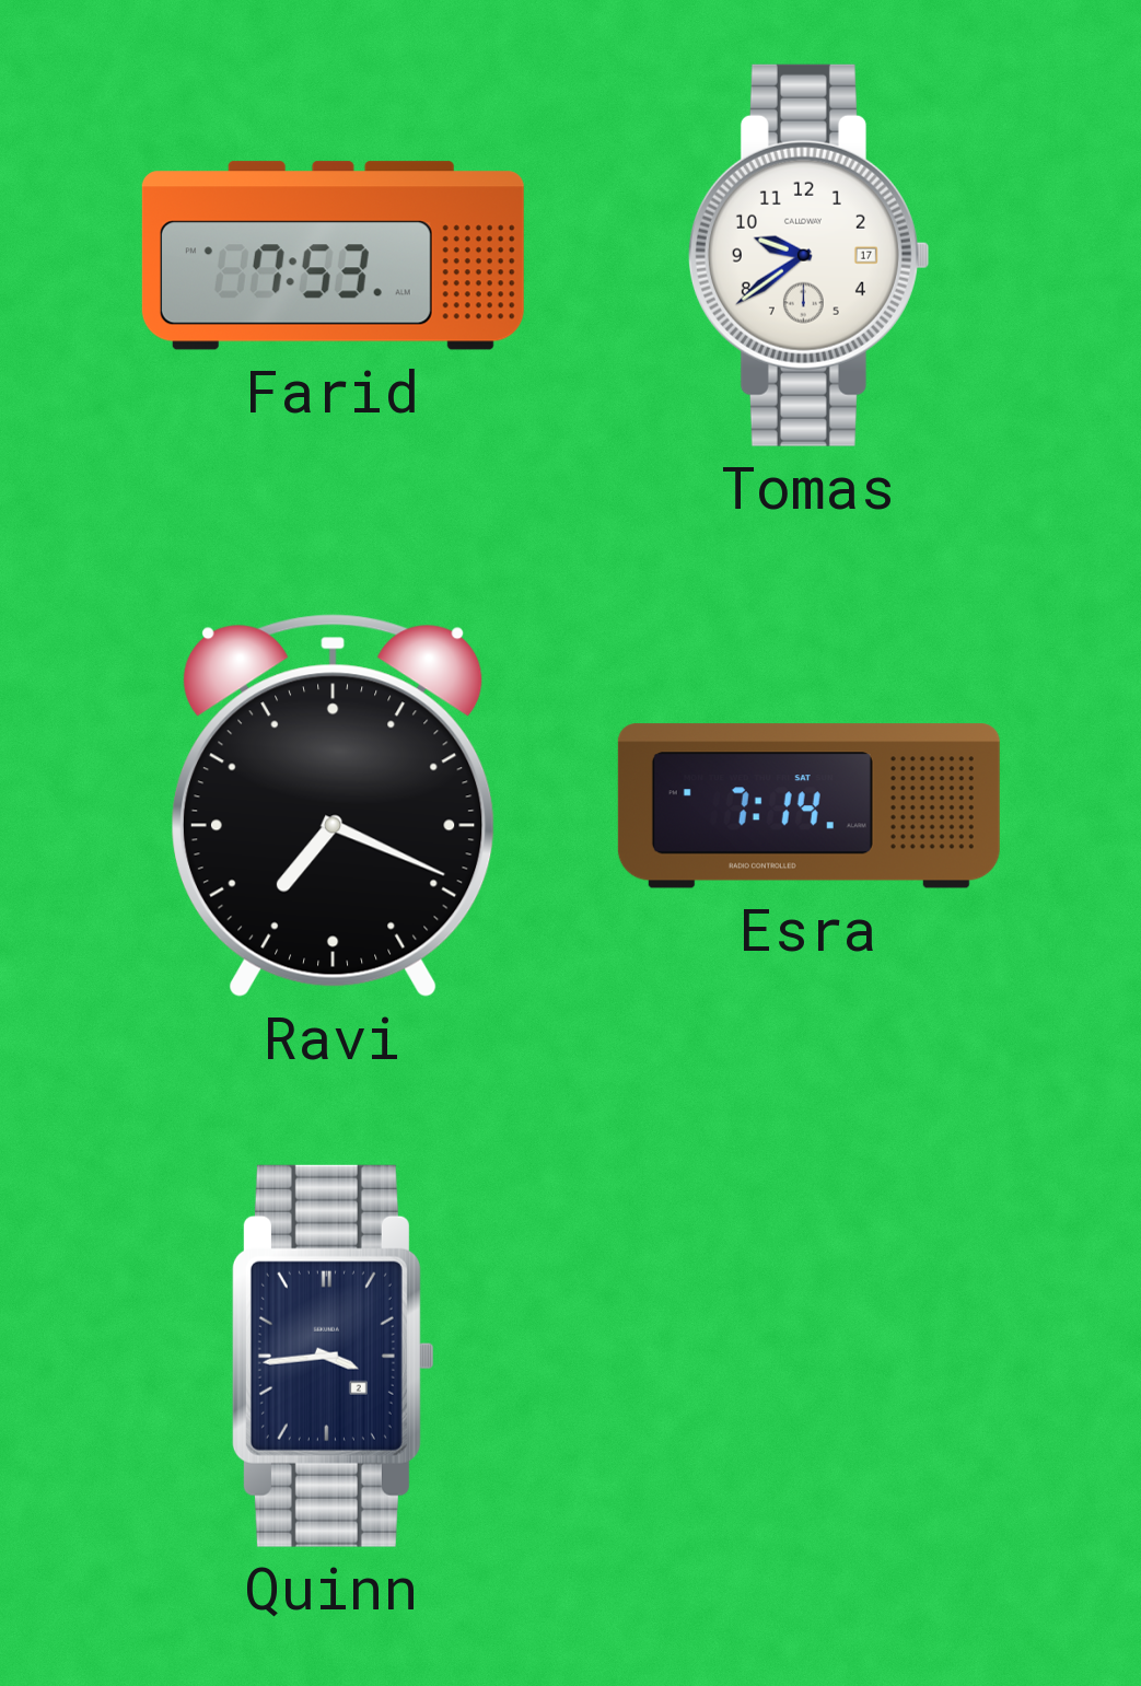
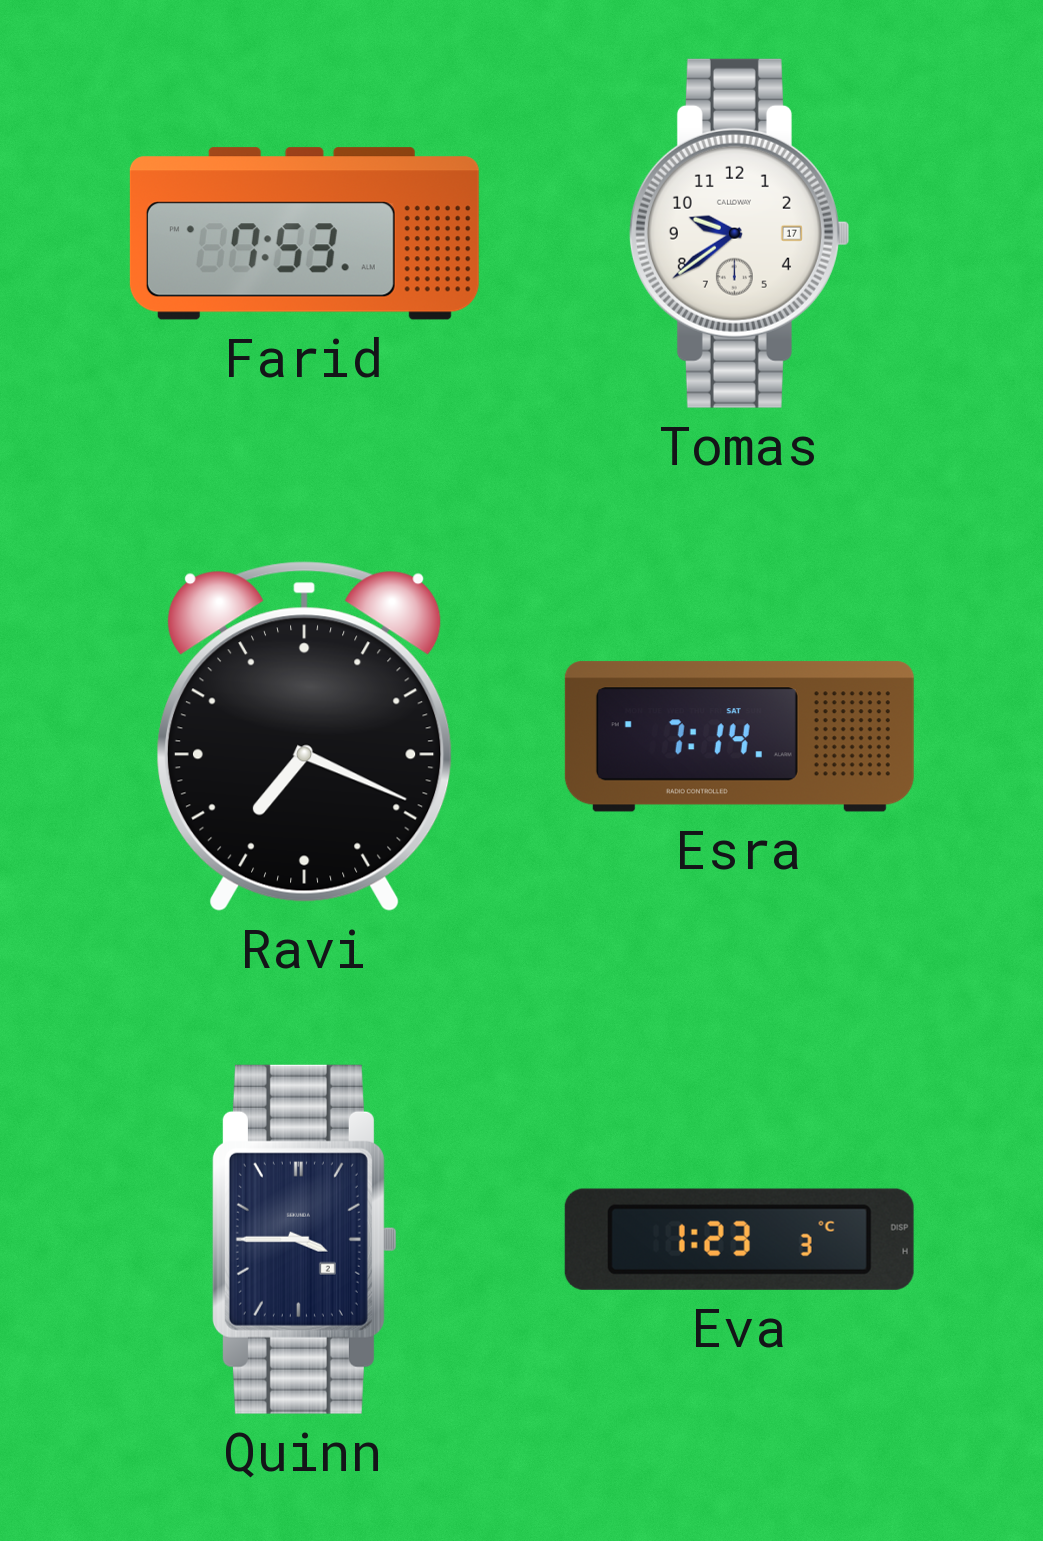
Quinn: 3:44 -> 3:45
Eva: none -> 1:23
